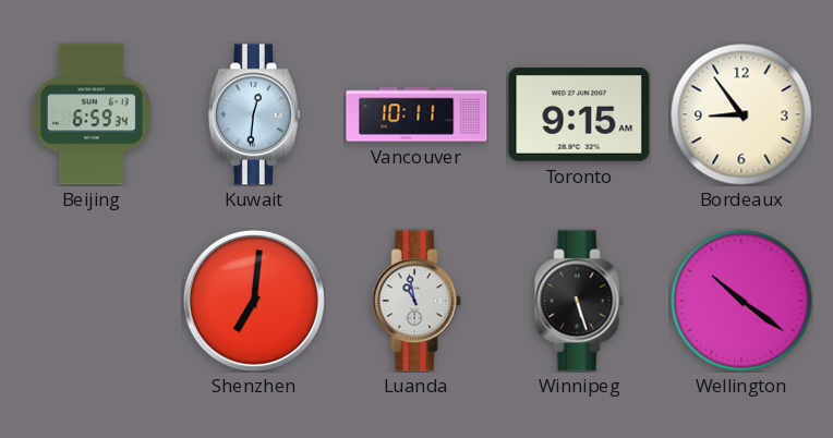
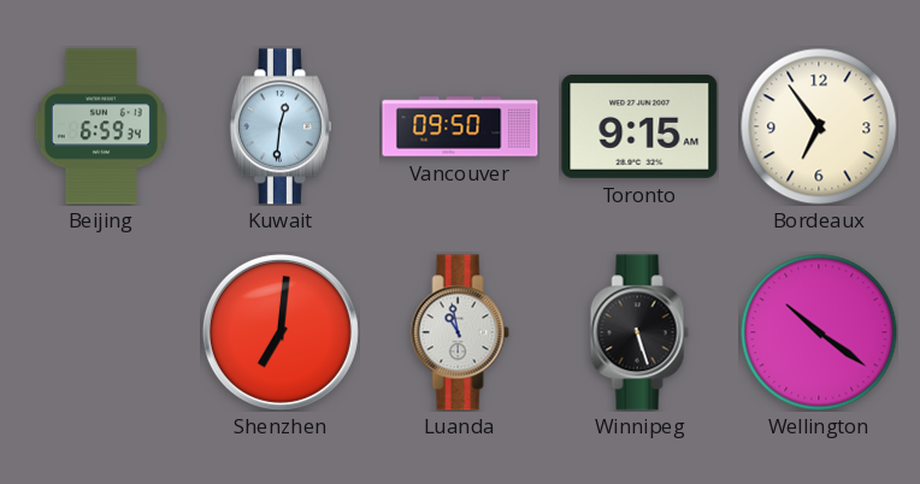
Vancouver: 10:11 -> 09:50
Bordeaux: 8:54 -> 6:54
